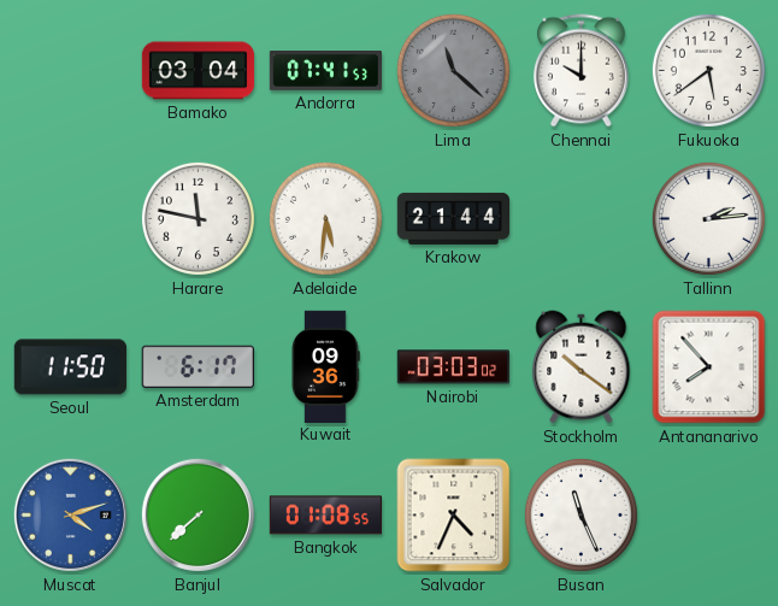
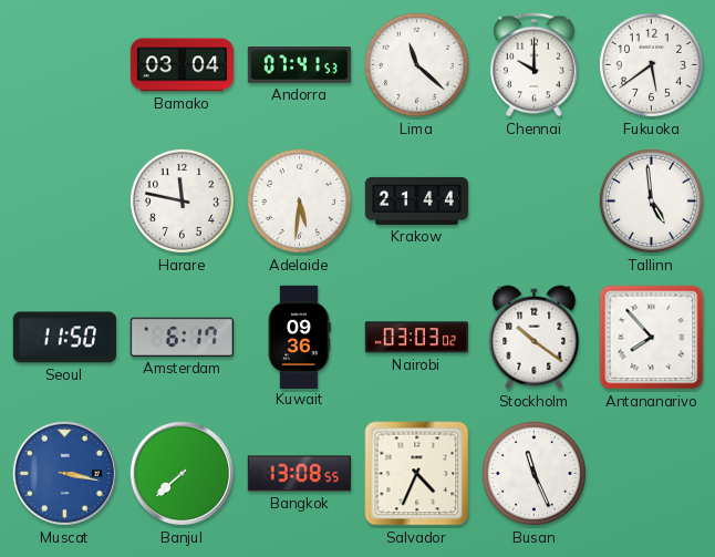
Lima dial: grey -> white
Tallinn: 2:14 -> 4:59
Muscat: 4:12 -> 3:17
Bangkok: 01:08 -> 13:08
